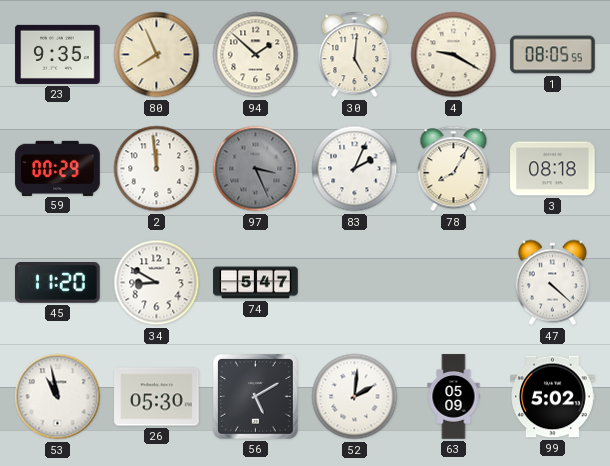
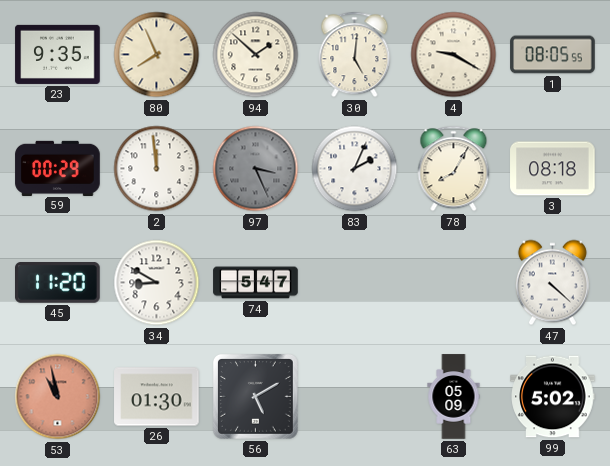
53 dial: white -> salmon
26: 05:30 -> 01:30
52: 2:01 -> none
